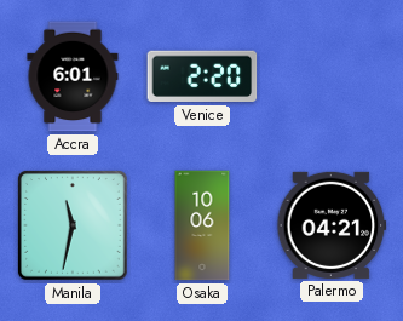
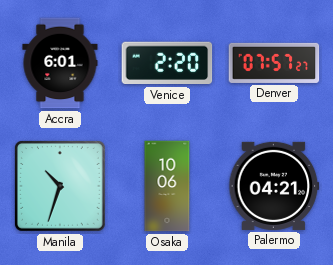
Denver: none -> 07:57
Manila: 11:32 -> 10:33
